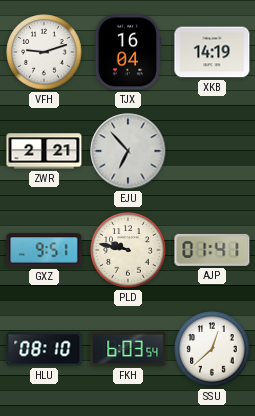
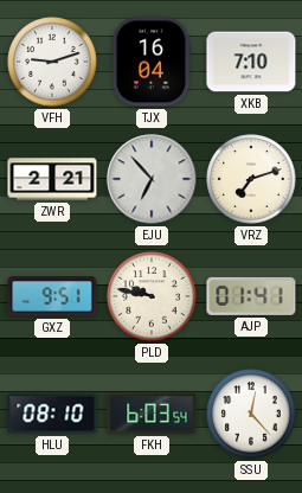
XKB: 14:19 -> 7:10
VRZ: none -> 7:12
SSU: 12:38 -> 12:23
